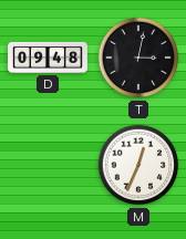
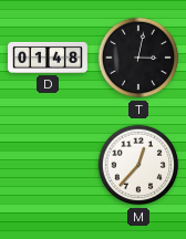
D: 09:48 -> 01:48
M: 12:34 -> 12:37
